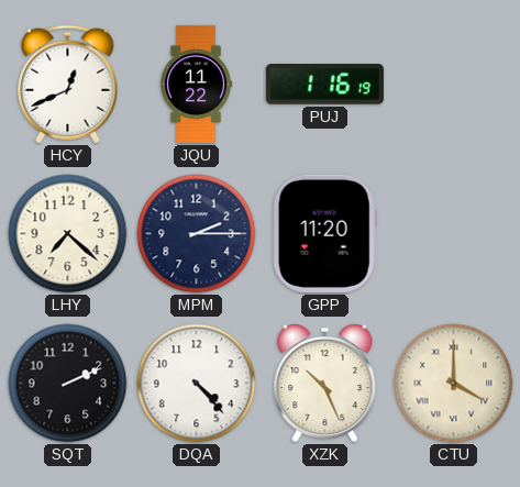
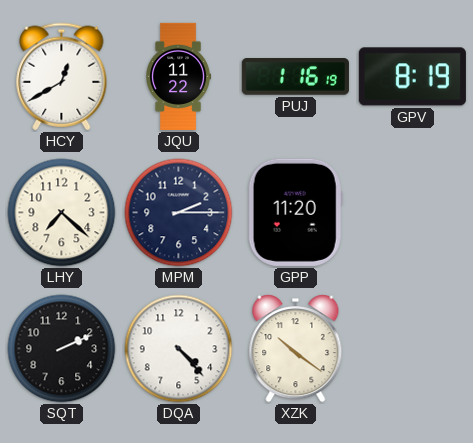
HCY: 12:41 -> 12:40
GPV: none -> 8:19
XZK: 10:26 -> 10:21
CTU: 4:00 -> none
